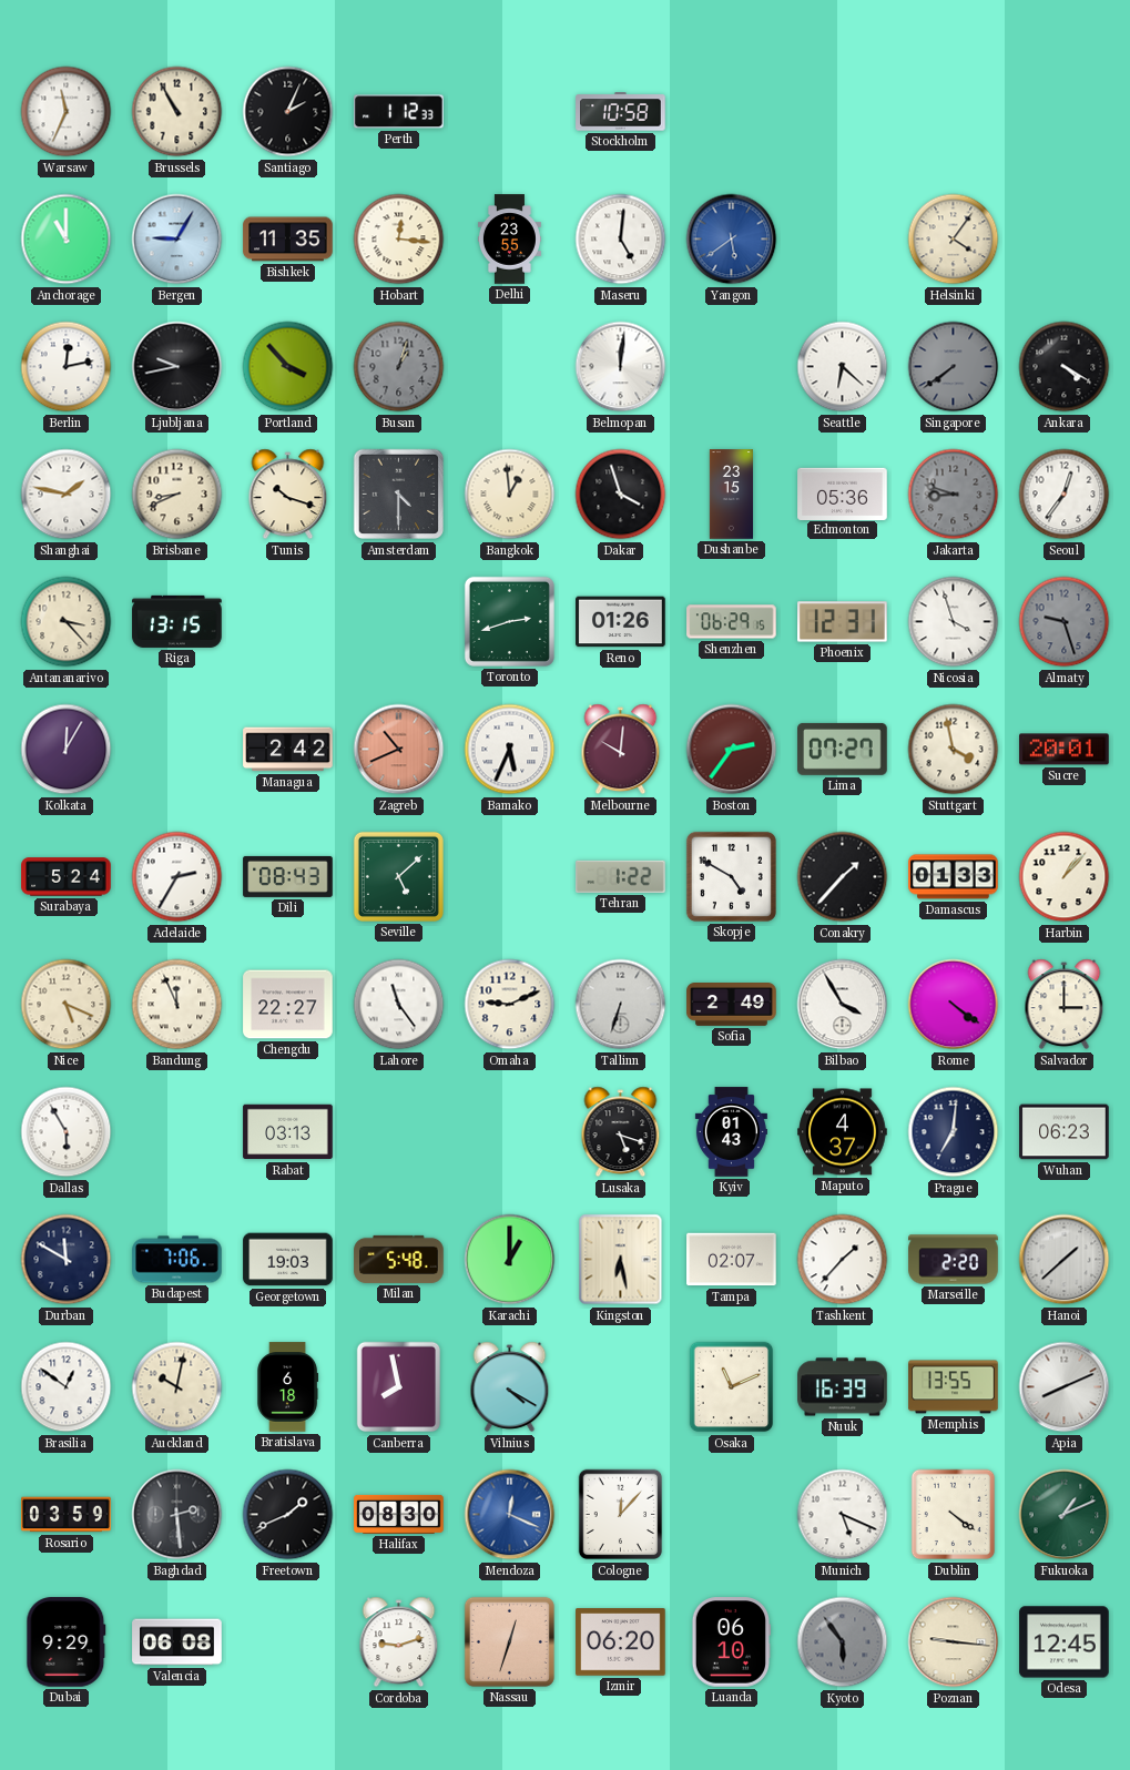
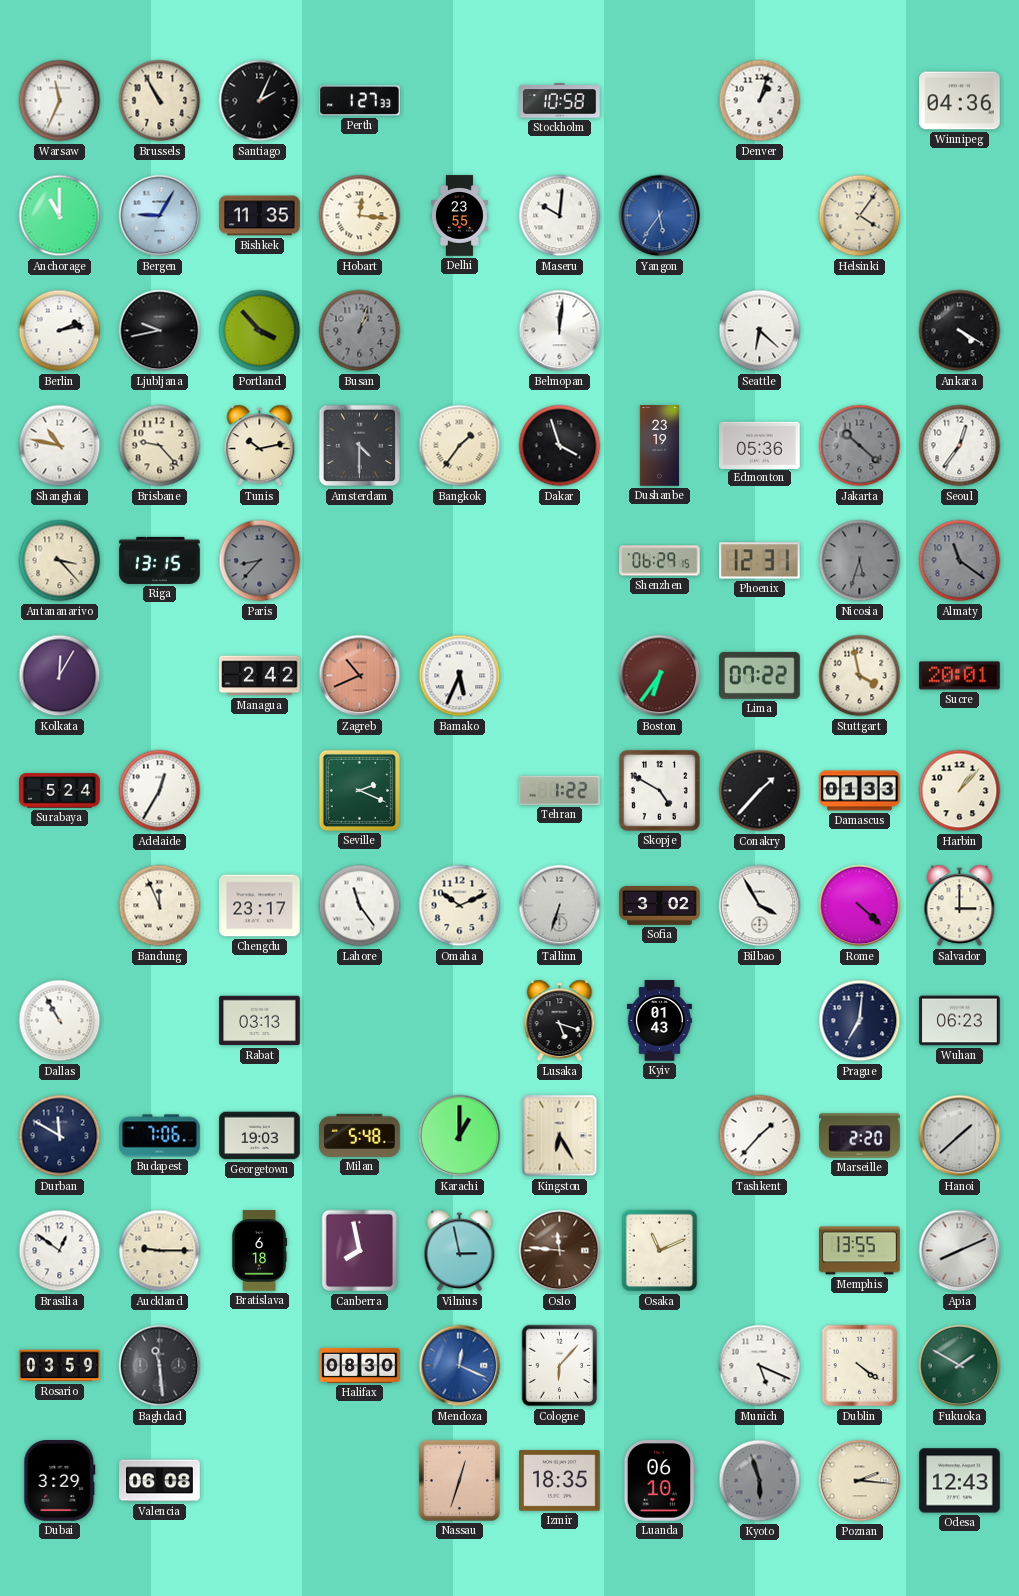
Perth: 1:12 -> 1:27
Denver: none -> 1:03
Winnipeg: none -> 04:36
Maseru: 5:01 -> 10:01
Yangon: 5:39 -> 5:36
Berlin: 12:13 -> 2:13
Singapore: 7:39 -> none
Shanghai: 1:47 -> 10:47
Brisbane: 8:41 -> 9:23
Tunis: 10:18 -> 10:13
Bangkok: 12:59 -> 1:36
Dushanbe: 23:15 -> 23:19
Jakarta: 8:48 -> 10:22
Paris: none -> 8:37
Toronto: 2:42 -> none
Reno: 01:26 -> none
Nicosia: 3:57 -> 5:33
Nicosia dial: white -> grey
Almaty: 9:27 -> 11:21
Melbourne: 10:01 -> none
Boston: 2:36 -> 6:36
Lima: 07:27 -> 07:22
Adelaide: 2:35 -> 12:35
Dili: 08:43 -> none
Seville: 5:08 -> 2:19
Nice: 5:19 -> none
Chengdu: 22:27 -> 23:17
Omaha: 9:11 -> 10:11
Sofia: 2:49 -> 3:02
Rome: 4:21 -> 4:22
Dallas: 5:55 -> 10:55
Maputo: 4:37 -> none
Kingston: 6:28 -> 6:25
Tampa: 02:07 -> none
Auckland: 10:02 -> 9:15
Vilnius: 4:20 -> 2:58
Oslo: none -> 11:46
Nuuk: 16:39 -> none
Baghdad: 2:29 -> 11:29
Freetown: 1:41 -> none
Cologne: 12:07 -> 6:07
Fukuoka: 1:11 -> 1:50
Dubai: 9:29 -> 3:29
Cordoba: 9:12 -> none
Izmir: 06:20 -> 18:35
Kyoto: 5:54 -> 5:57
Poznan: 9:16 -> 2:16
Odesa: 12:45 -> 12:43
